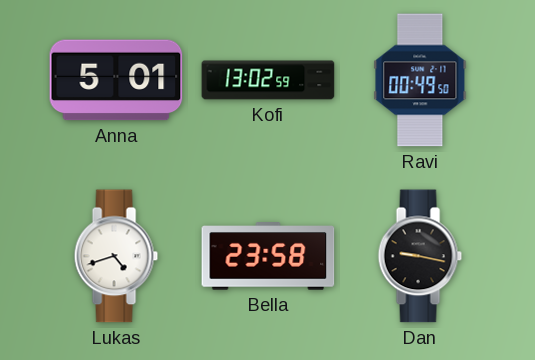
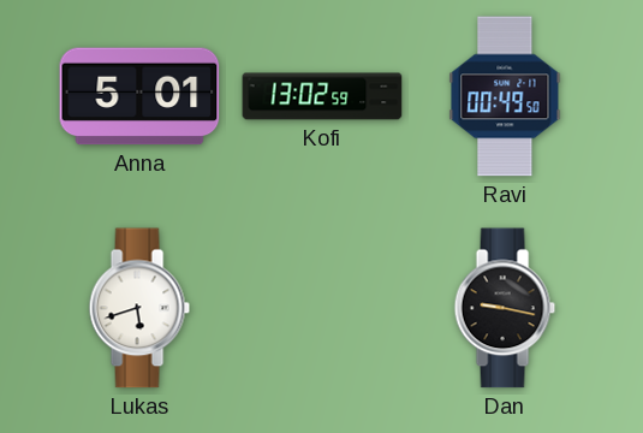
Lukas: 4:42 -> 5:42
Bella: 23:58 -> none
